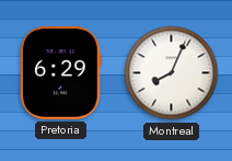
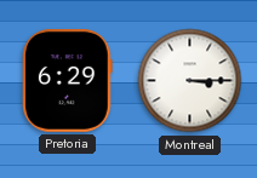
Montreal: 8:04 -> 3:15
